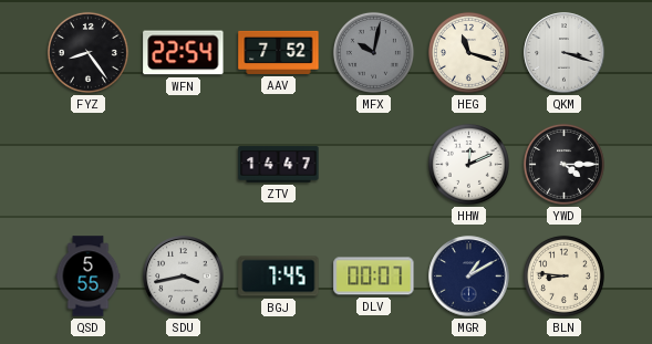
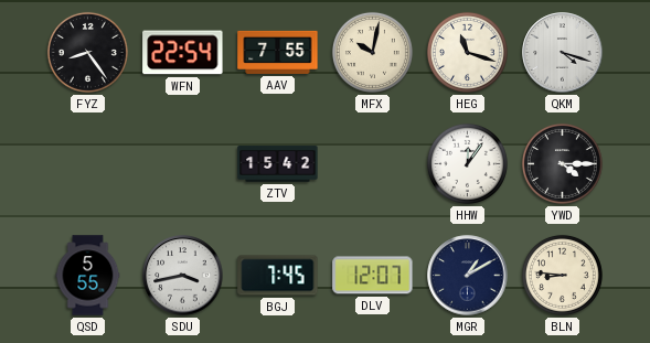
AAV: 7:52 -> 7:55
MFX dial: grey -> cream
QKM: 3:18 -> 4:18
ZTV: 14:47 -> 15:42
HHW: 12:11 -> 12:06
DLV: 00:07 -> 12:07
